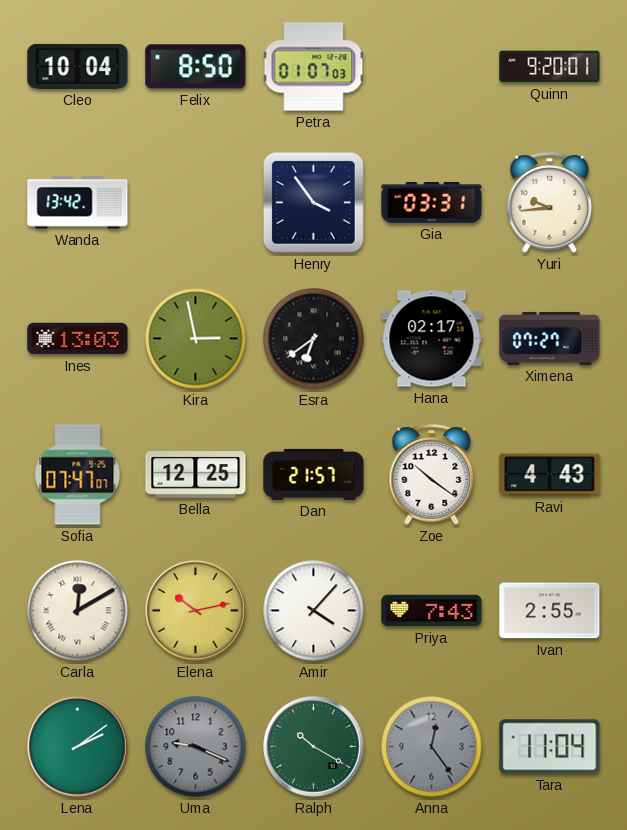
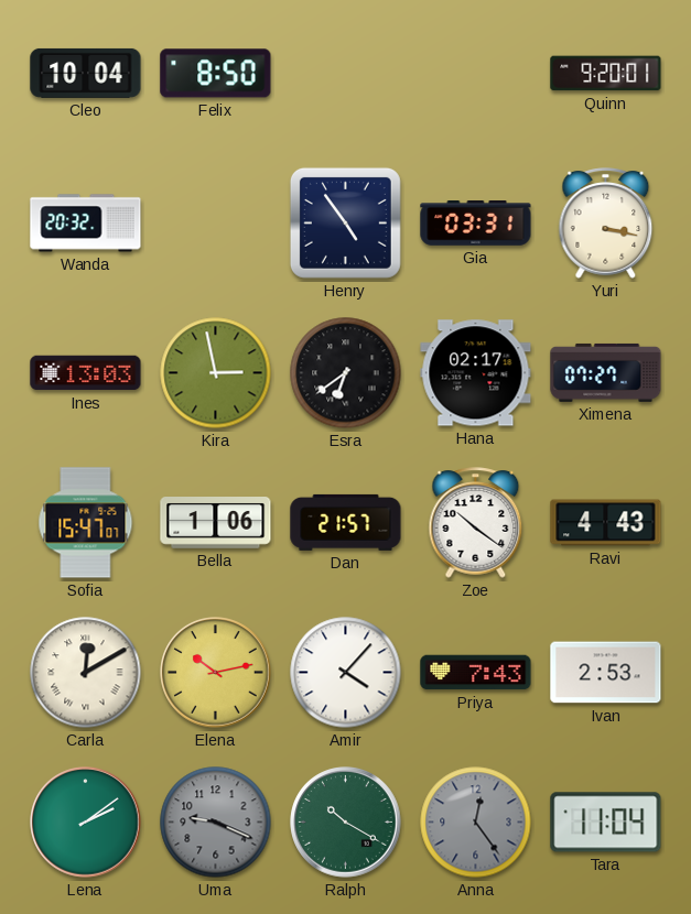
Petra: 01:07 -> none
Wanda: 13:42 -> 20:32
Henry: 3:54 -> 4:54
Yuri: 9:44 -> 3:17
Sofia: 07:47 -> 15:47
Bella: 12:25 -> 1:06
Ivan: 2:55 -> 2:53
